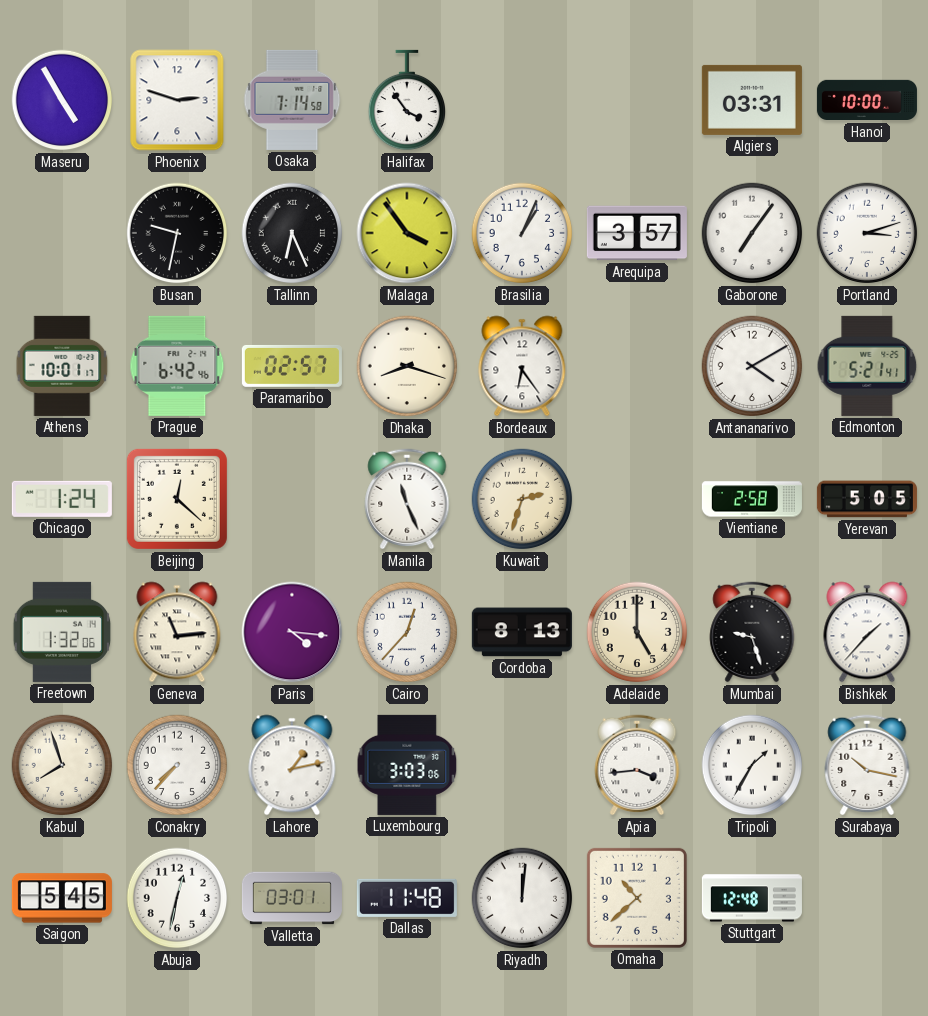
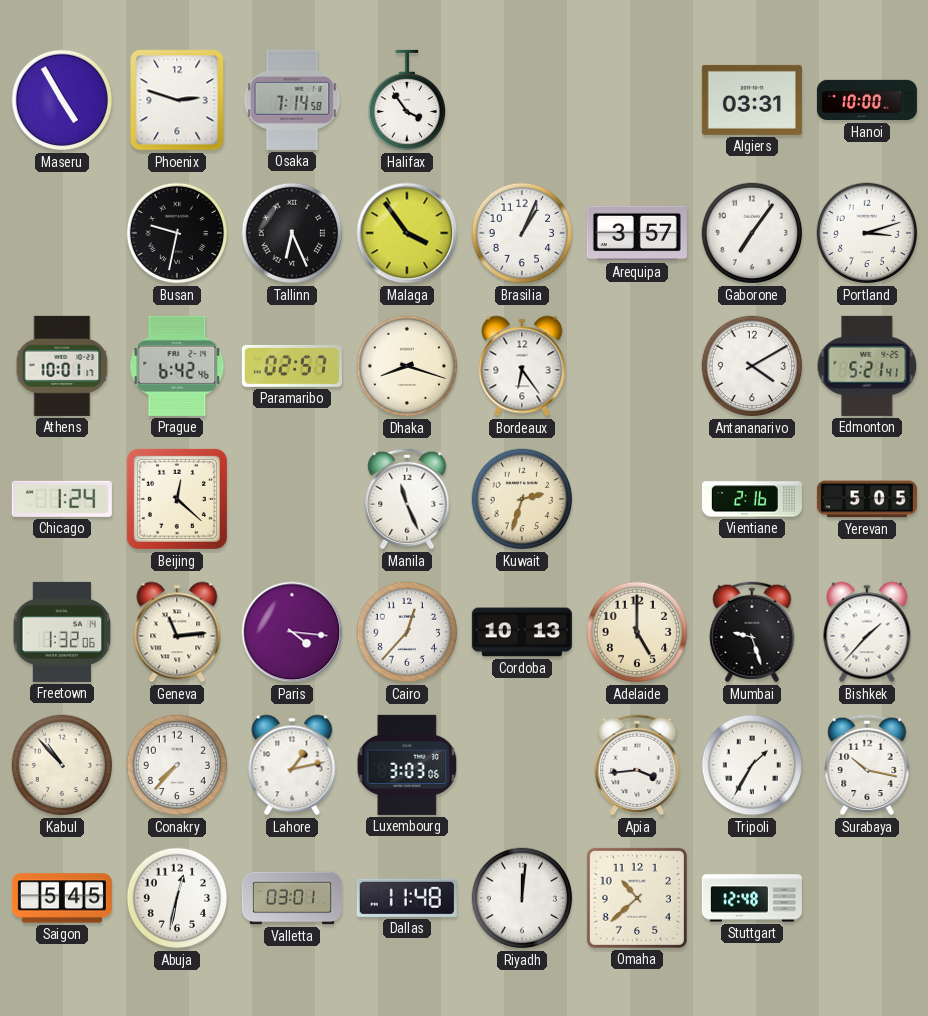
Vientiane: 2:58 -> 2:16
Cordoba: 8:13 -> 10:13
Kabul: 7:57 -> 10:53
